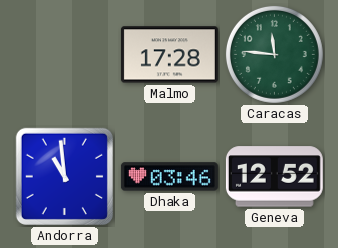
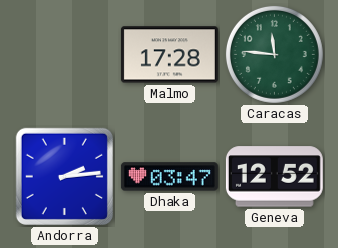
Andorra: 10:59 -> 2:14
Dhaka: 03:46 -> 03:47
